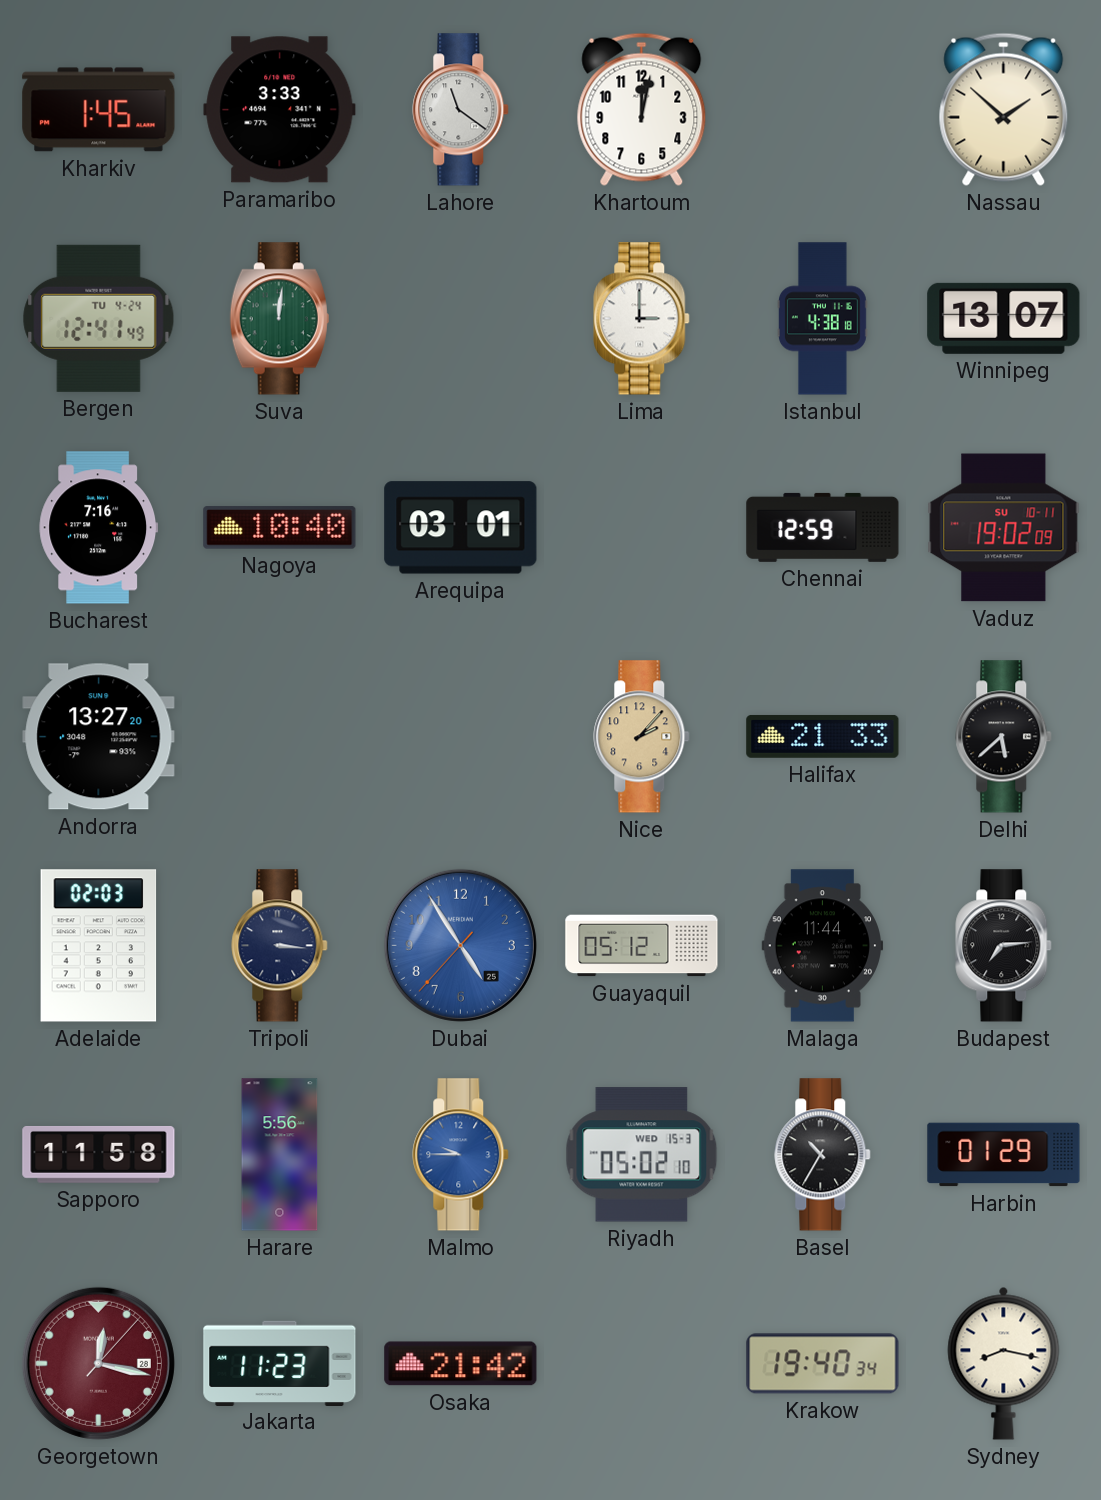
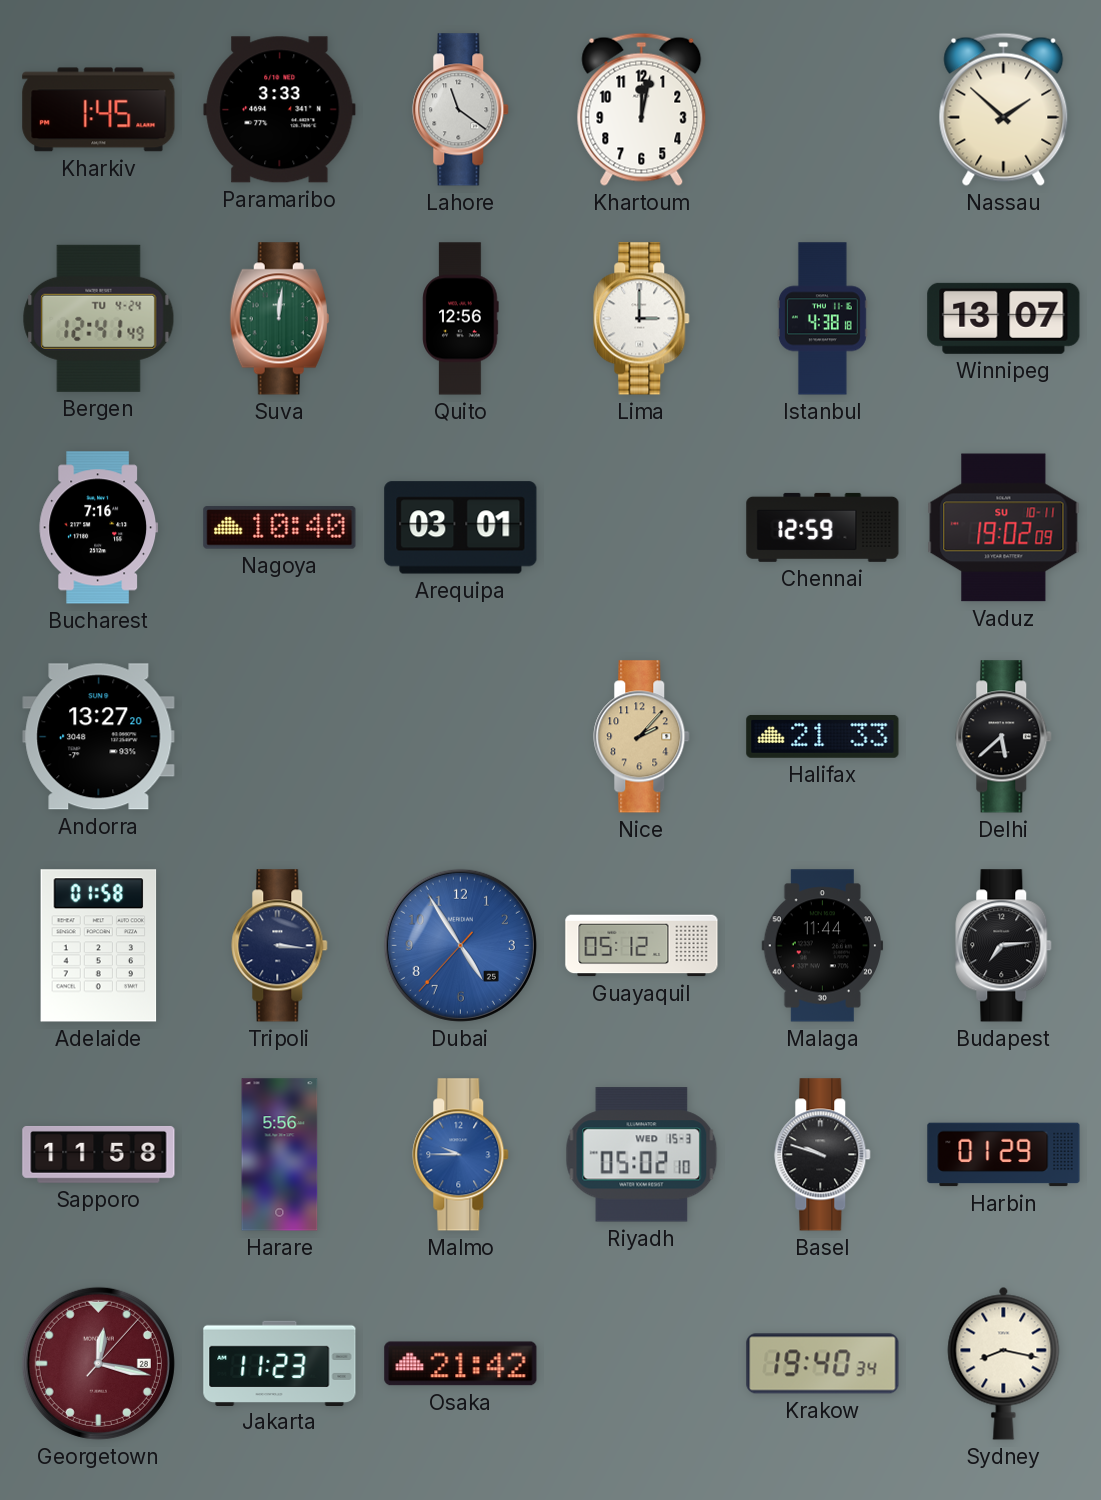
Quito: none -> 12:56
Adelaide: 02:03 -> 01:58
Basel: 10:35 -> 9:48
